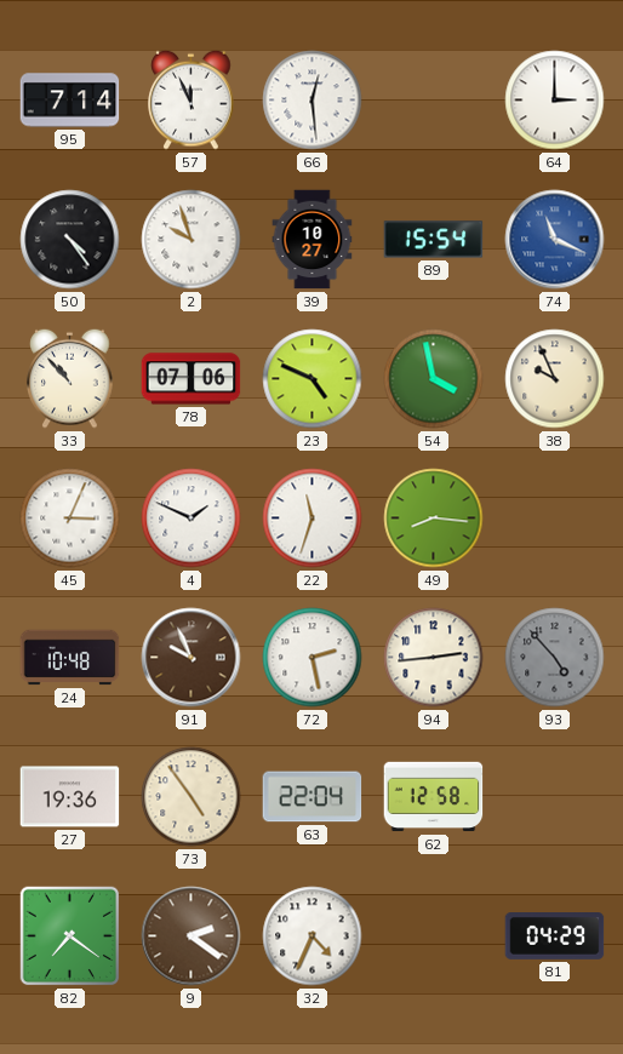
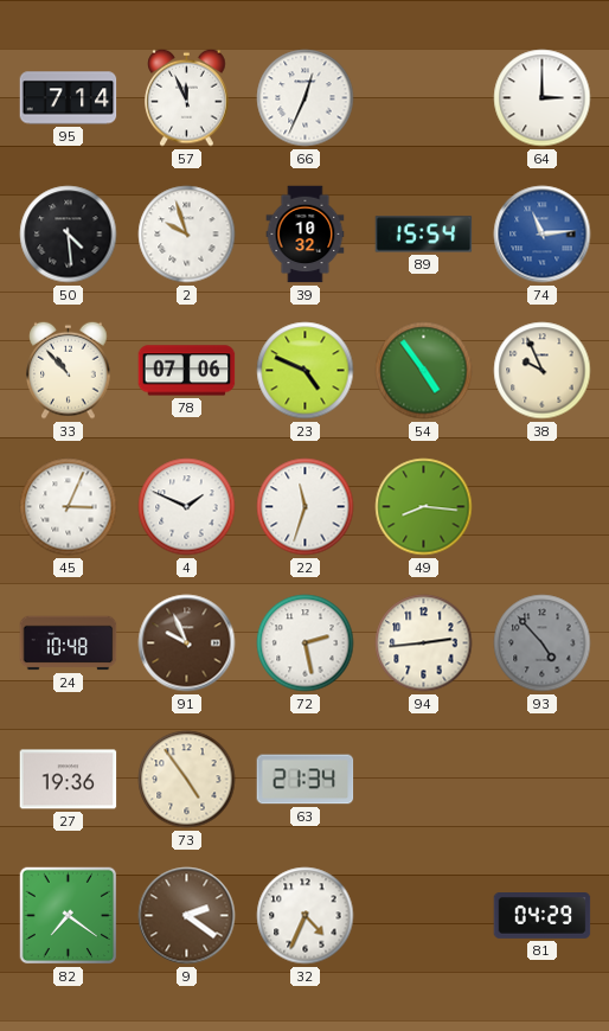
66: 12:29 -> 12:34
50: 4:24 -> 4:29
39: 10:27 -> 10:32
74: 11:19 -> 11:14
54: 3:58 -> 4:54
63: 22:04 -> 21:34
62: 12:58 -> none
